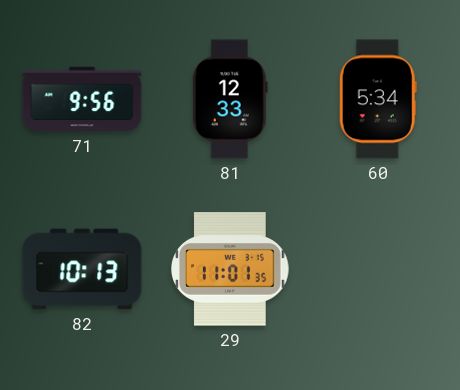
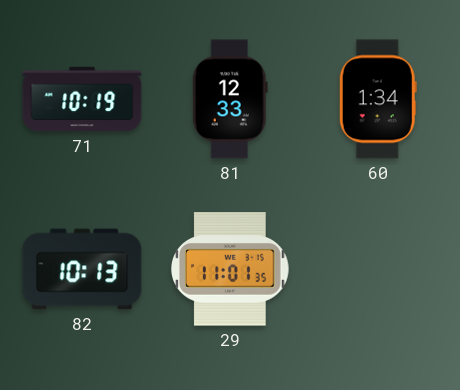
71: 9:56 -> 10:19
60: 5:34 -> 1:34
